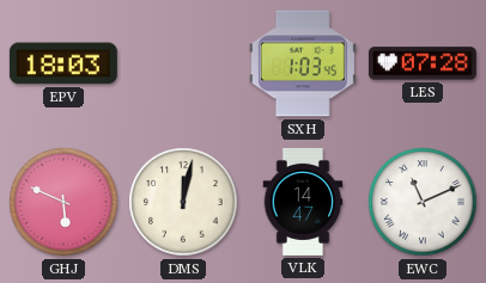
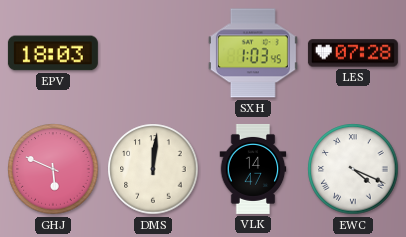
DMS: 12:02 -> 12:01
EWC: 11:11 -> 4:19
